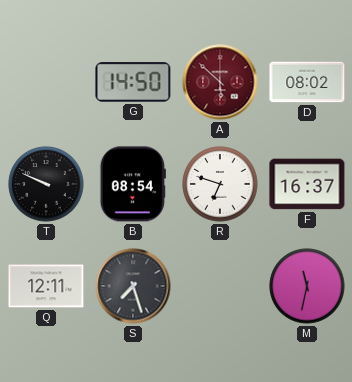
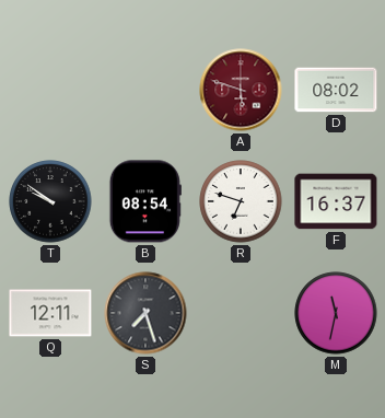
G: 14:50 -> none
A: 5:52 -> 5:48
T: 9:49 -> 9:51
